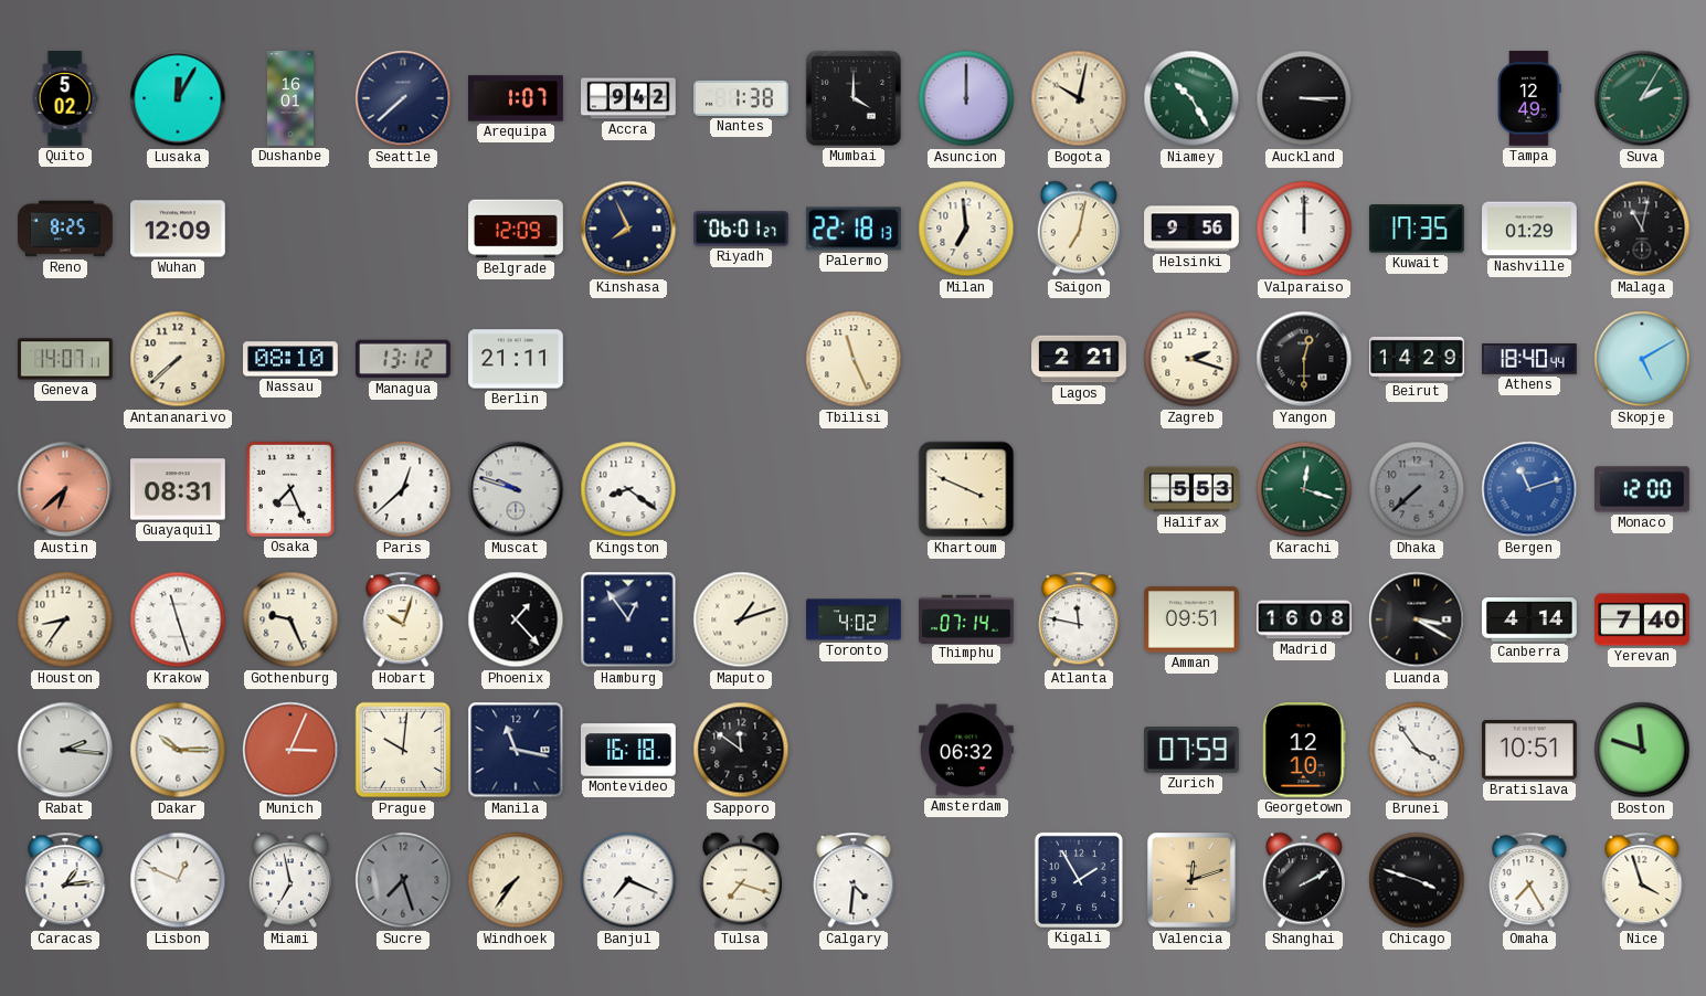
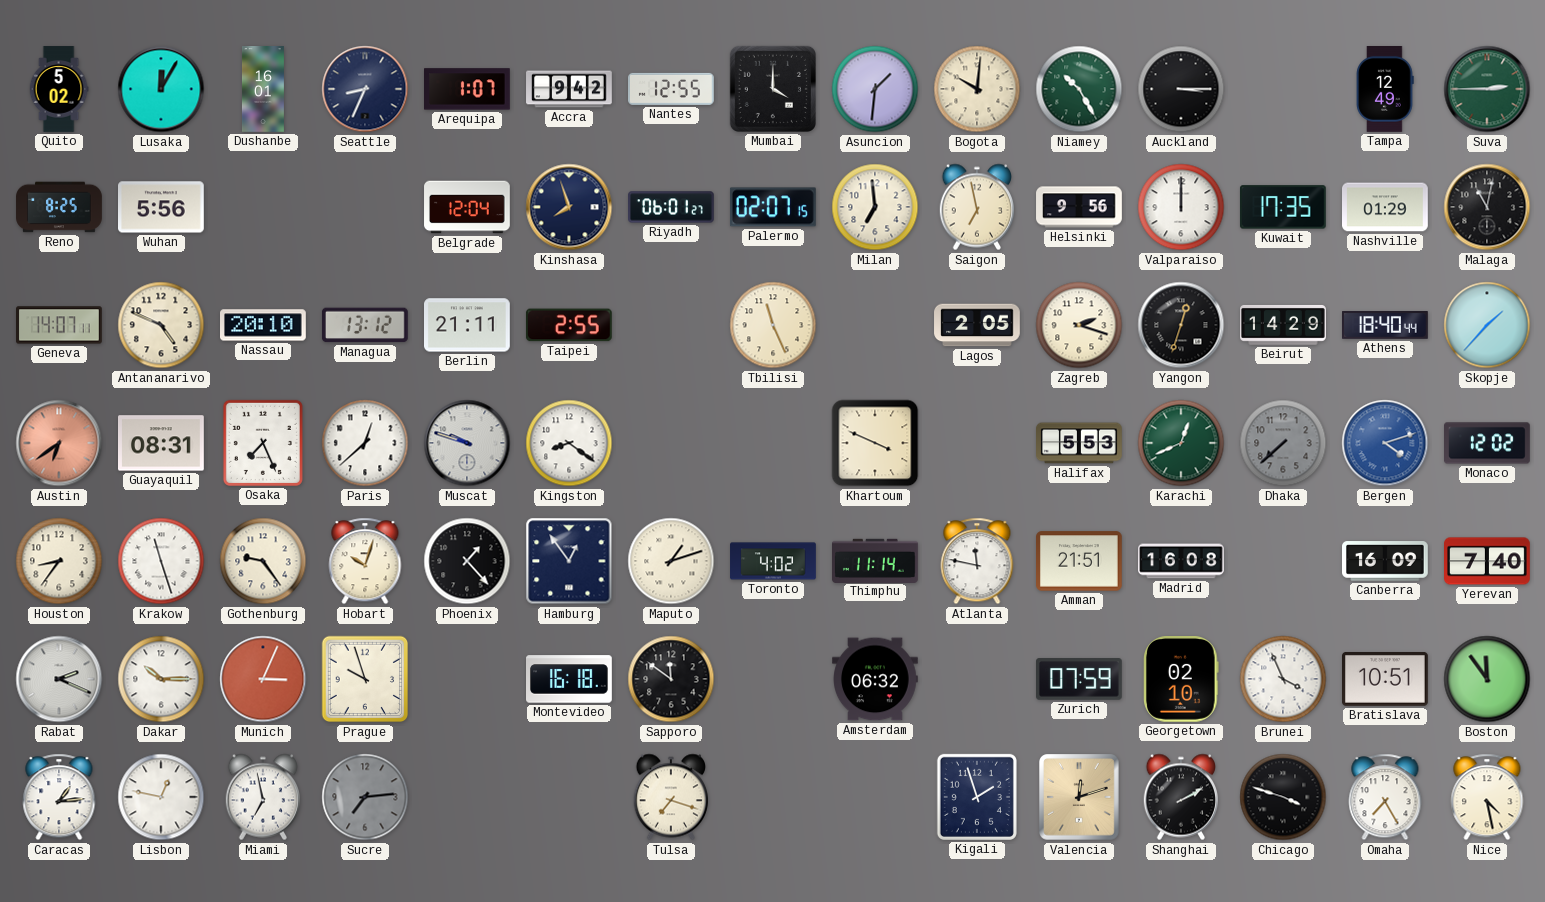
Seattle: 7:38 -> 8:34
Nantes: 1:38 -> 12:55
Asuncion: 12:00 -> 1:31
Bogota: 10:02 -> 10:01
Suva: 2:05 -> 2:45
Wuhan: 12:09 -> 5:56
Belgrade: 12:09 -> 12:04
Kinshasa: 7:56 -> 7:57
Palermo: 22:18 -> 02:07
Saigon: 7:02 -> 6:58
Antananarivo: 7:38 -> 4:49
Nassau: 08:10 -> 20:10
Taipei: none -> 2:55
Lagos: 2:21 -> 2:05
Yangon: 12:30 -> 12:33
Skopje: 5:10 -> 1:37
Austin: 6:38 -> 6:39
Karachi: 12:18 -> 12:41
Bergen: 11:12 -> 4:12
Monaco: 12:00 -> 12:02
Gothenburg: 9:26 -> 9:24
Thimphu: 07:14 -> 11:14
Amman: 09:51 -> 21:51
Luanda: 3:20 -> none
Canberra: 4:14 -> 16:09
Rabat: 2:16 -> 2:19
Prague: 10:01 -> 9:57
Manila: 11:17 -> none
Georgetown: 12:10 -> 02:10
Brunei: 3:54 -> 3:56
Boston: 11:48 -> 11:54
Lisbon: 12:49 -> 12:47
Sucre: 7:27 -> 7:14
Windhoek: 7:36 -> none
Banjul: 7:19 -> none
Calgary: 4:31 -> none
Kigali: 1:55 -> 1:57
Nice: 3:57 -> 4:28
